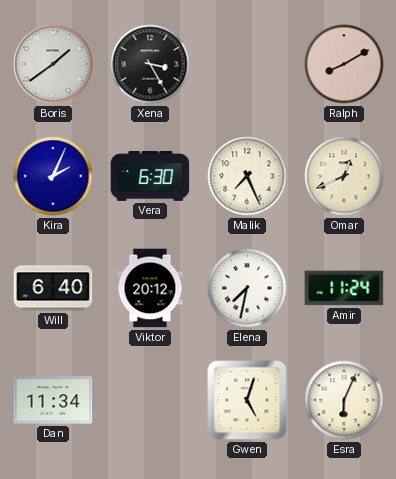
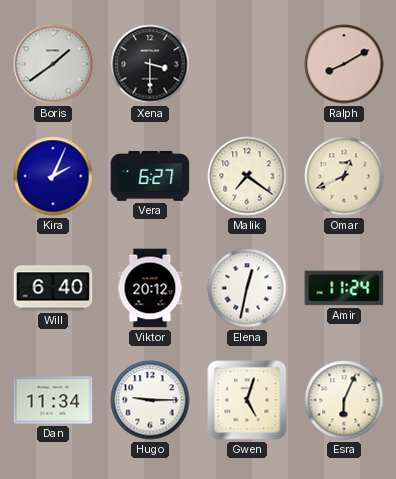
Xena: 3:25 -> 3:30
Vera: 6:30 -> 6:27
Malik: 7:26 -> 7:21
Elena: 7:32 -> 12:32
Hugo: none -> 9:15
